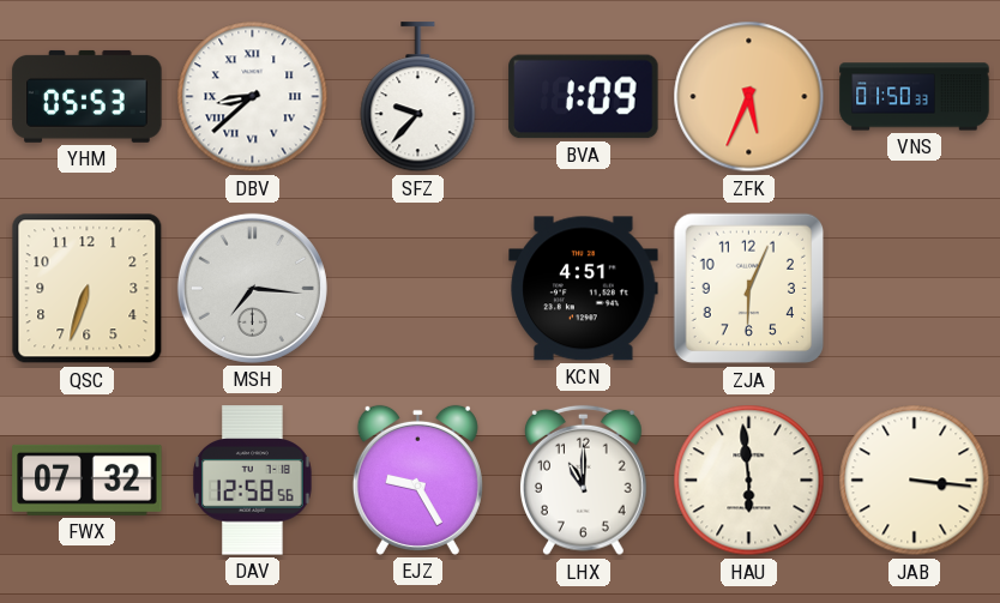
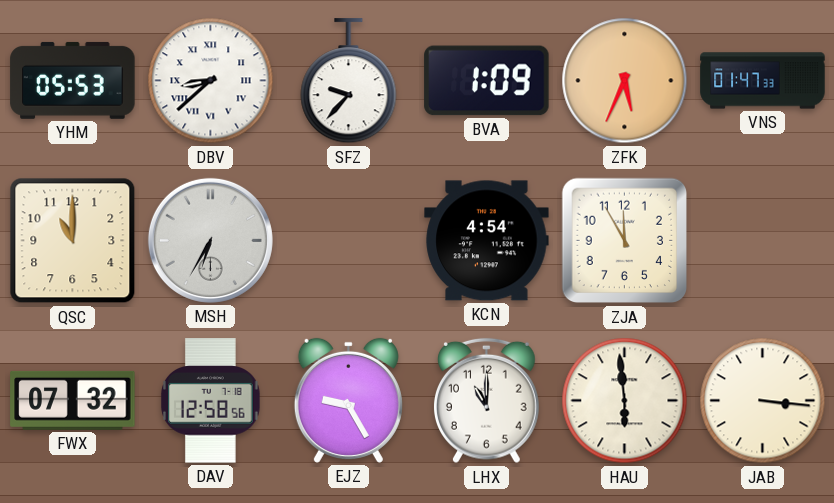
VNS: 01:50 -> 01:47
QSC: 6:33 -> 11:00
MSH: 7:16 -> 6:35
KCN: 4:51 -> 4:54
ZJA: 6:04 -> 11:55
